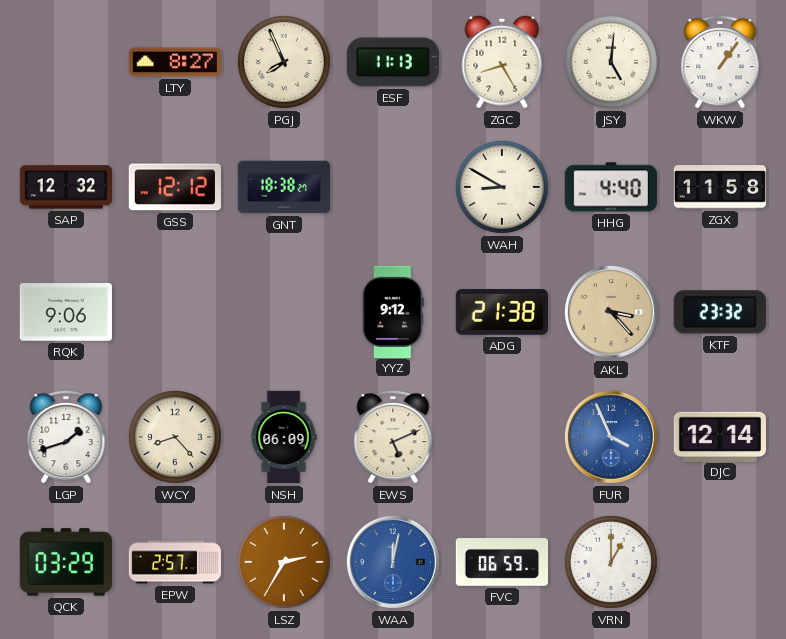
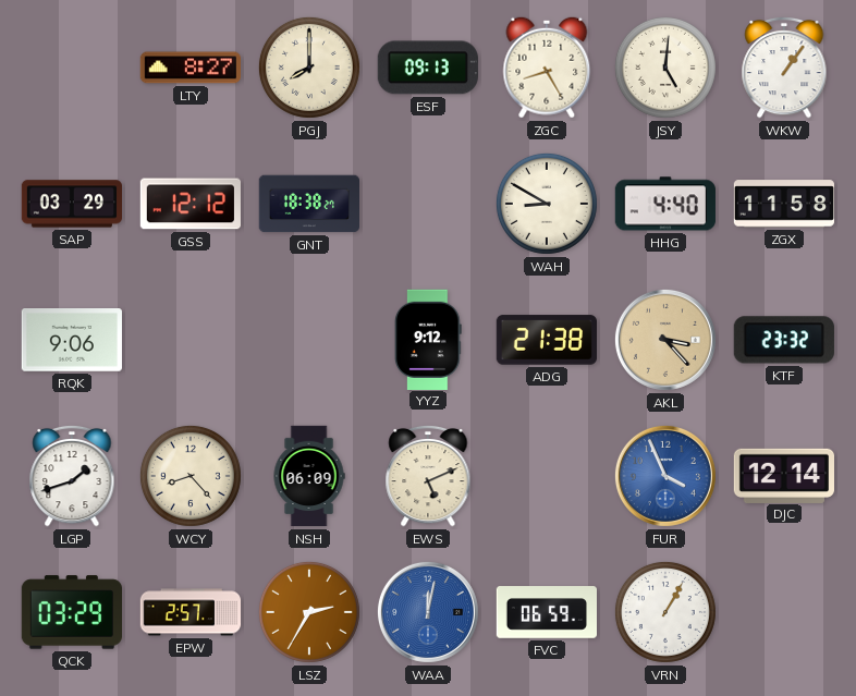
PGJ: 7:56 -> 8:00
ESF: 11:13 -> 09:13
SAP: 12:32 -> 03:29
VRN: 1:00 -> 1:05
